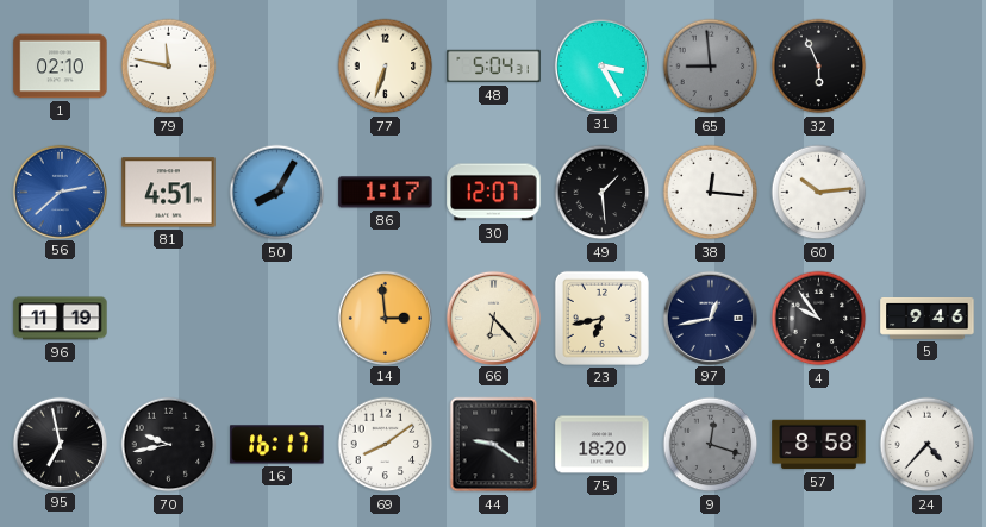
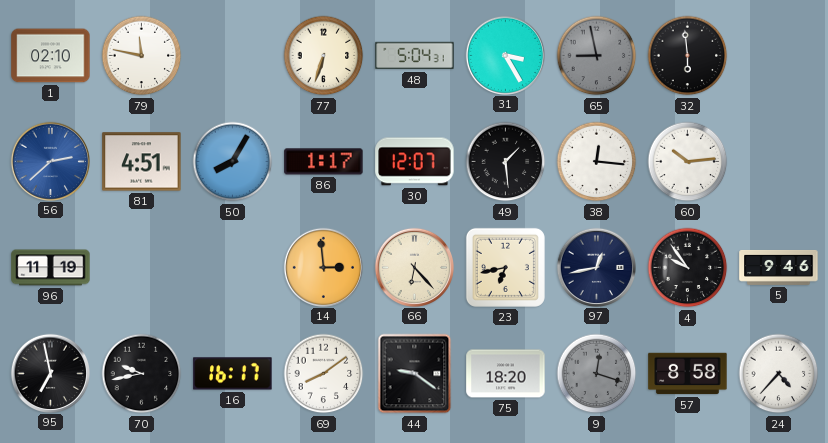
65: 8:59 -> 8:58
32: 5:56 -> 5:59
